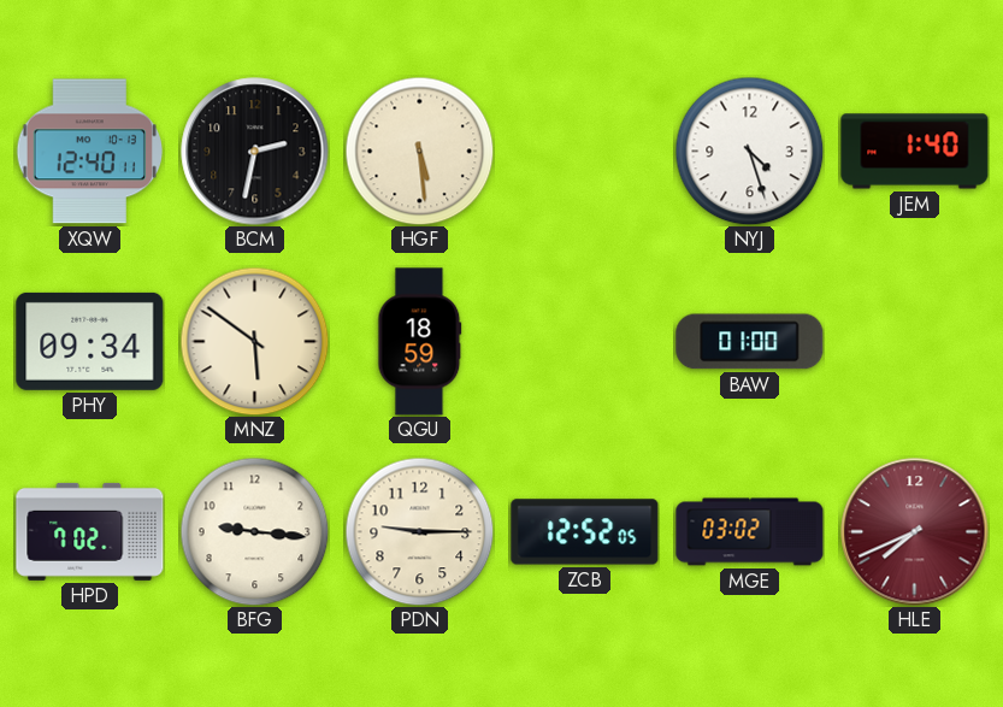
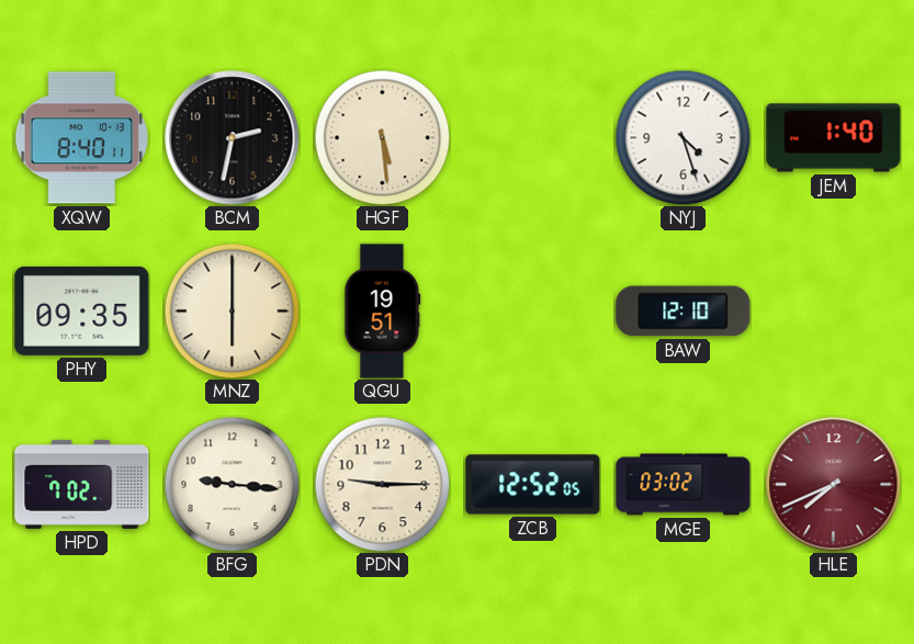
XQW: 12:40 -> 8:40
PHY: 09:34 -> 09:35
MNZ: 5:51 -> 6:00
QGU: 18:59 -> 19:51
BAW: 01:00 -> 12:10
